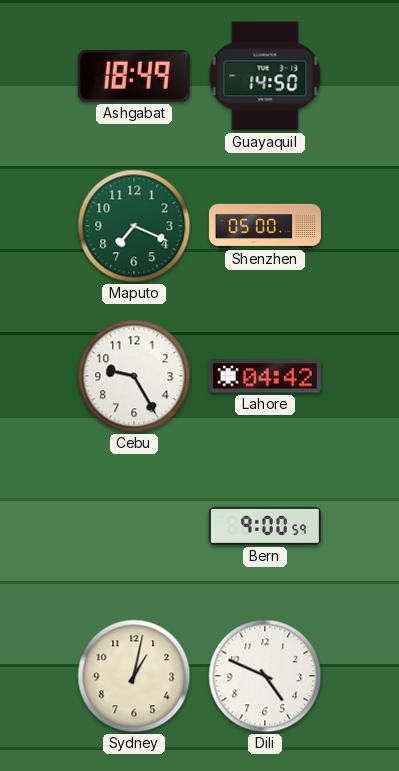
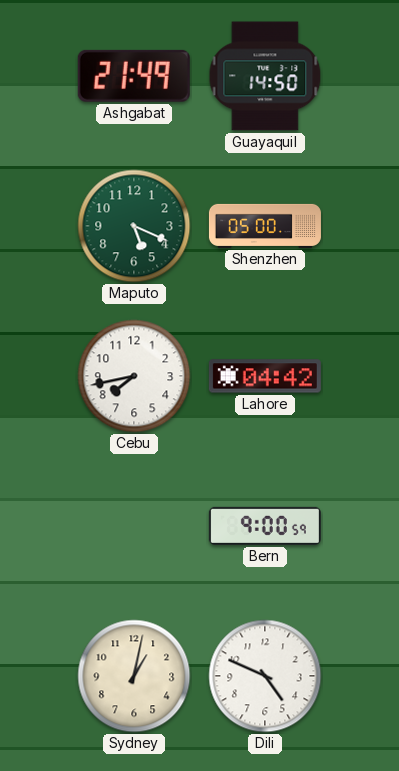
Ashgabat: 18:49 -> 21:49
Maputo: 7:19 -> 5:19
Cebu: 9:25 -> 7:43
